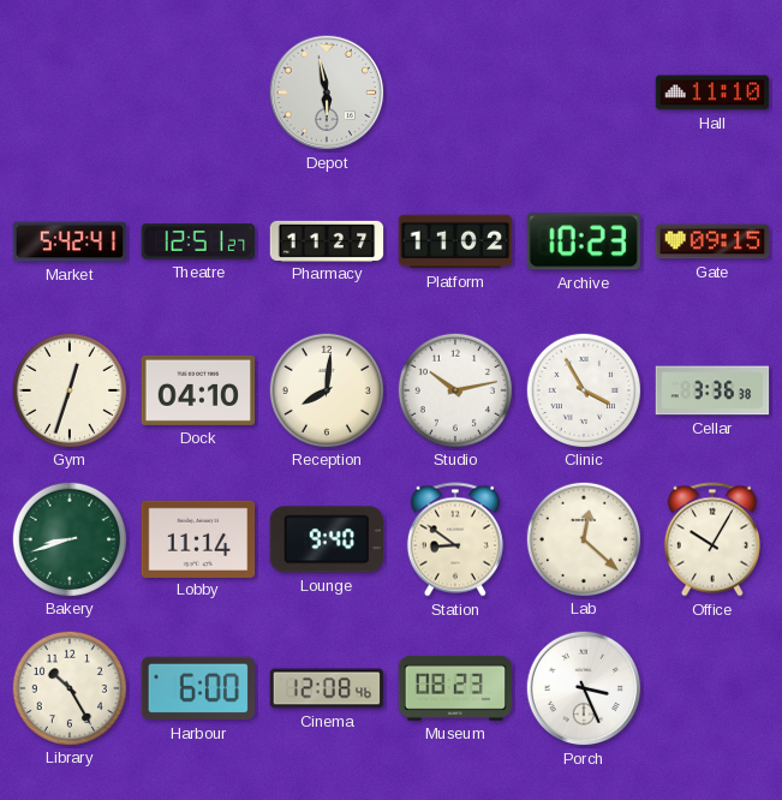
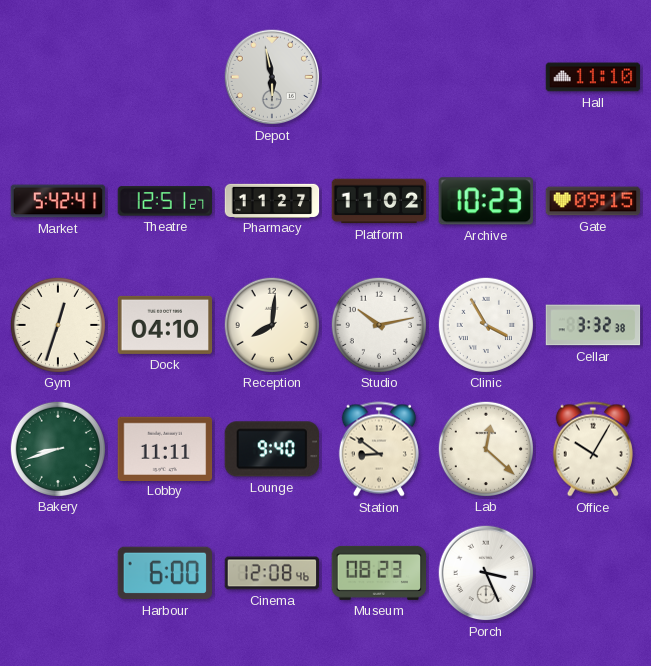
Cellar: 3:36 -> 3:32
Lobby: 11:14 -> 11:11
Library: 10:25 -> none
